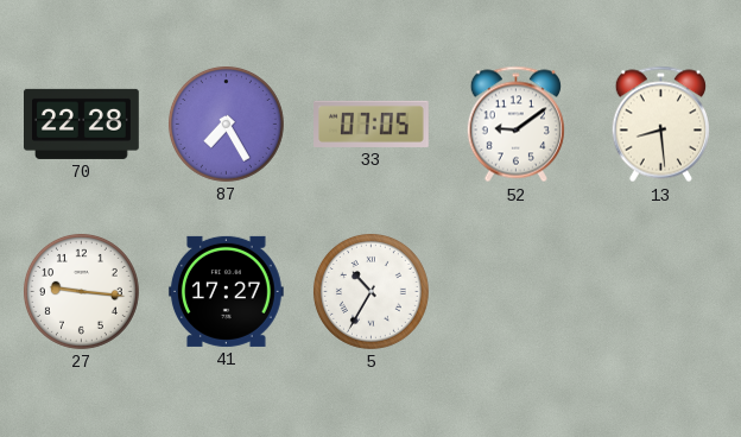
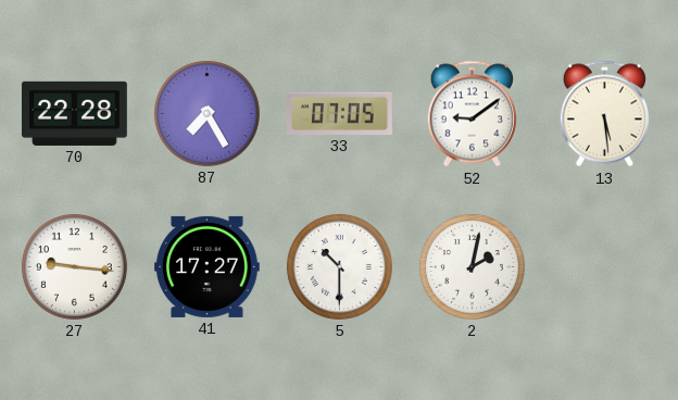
13: 8:29 -> 5:29
5: 10:35 -> 10:30
2: none -> 2:02
